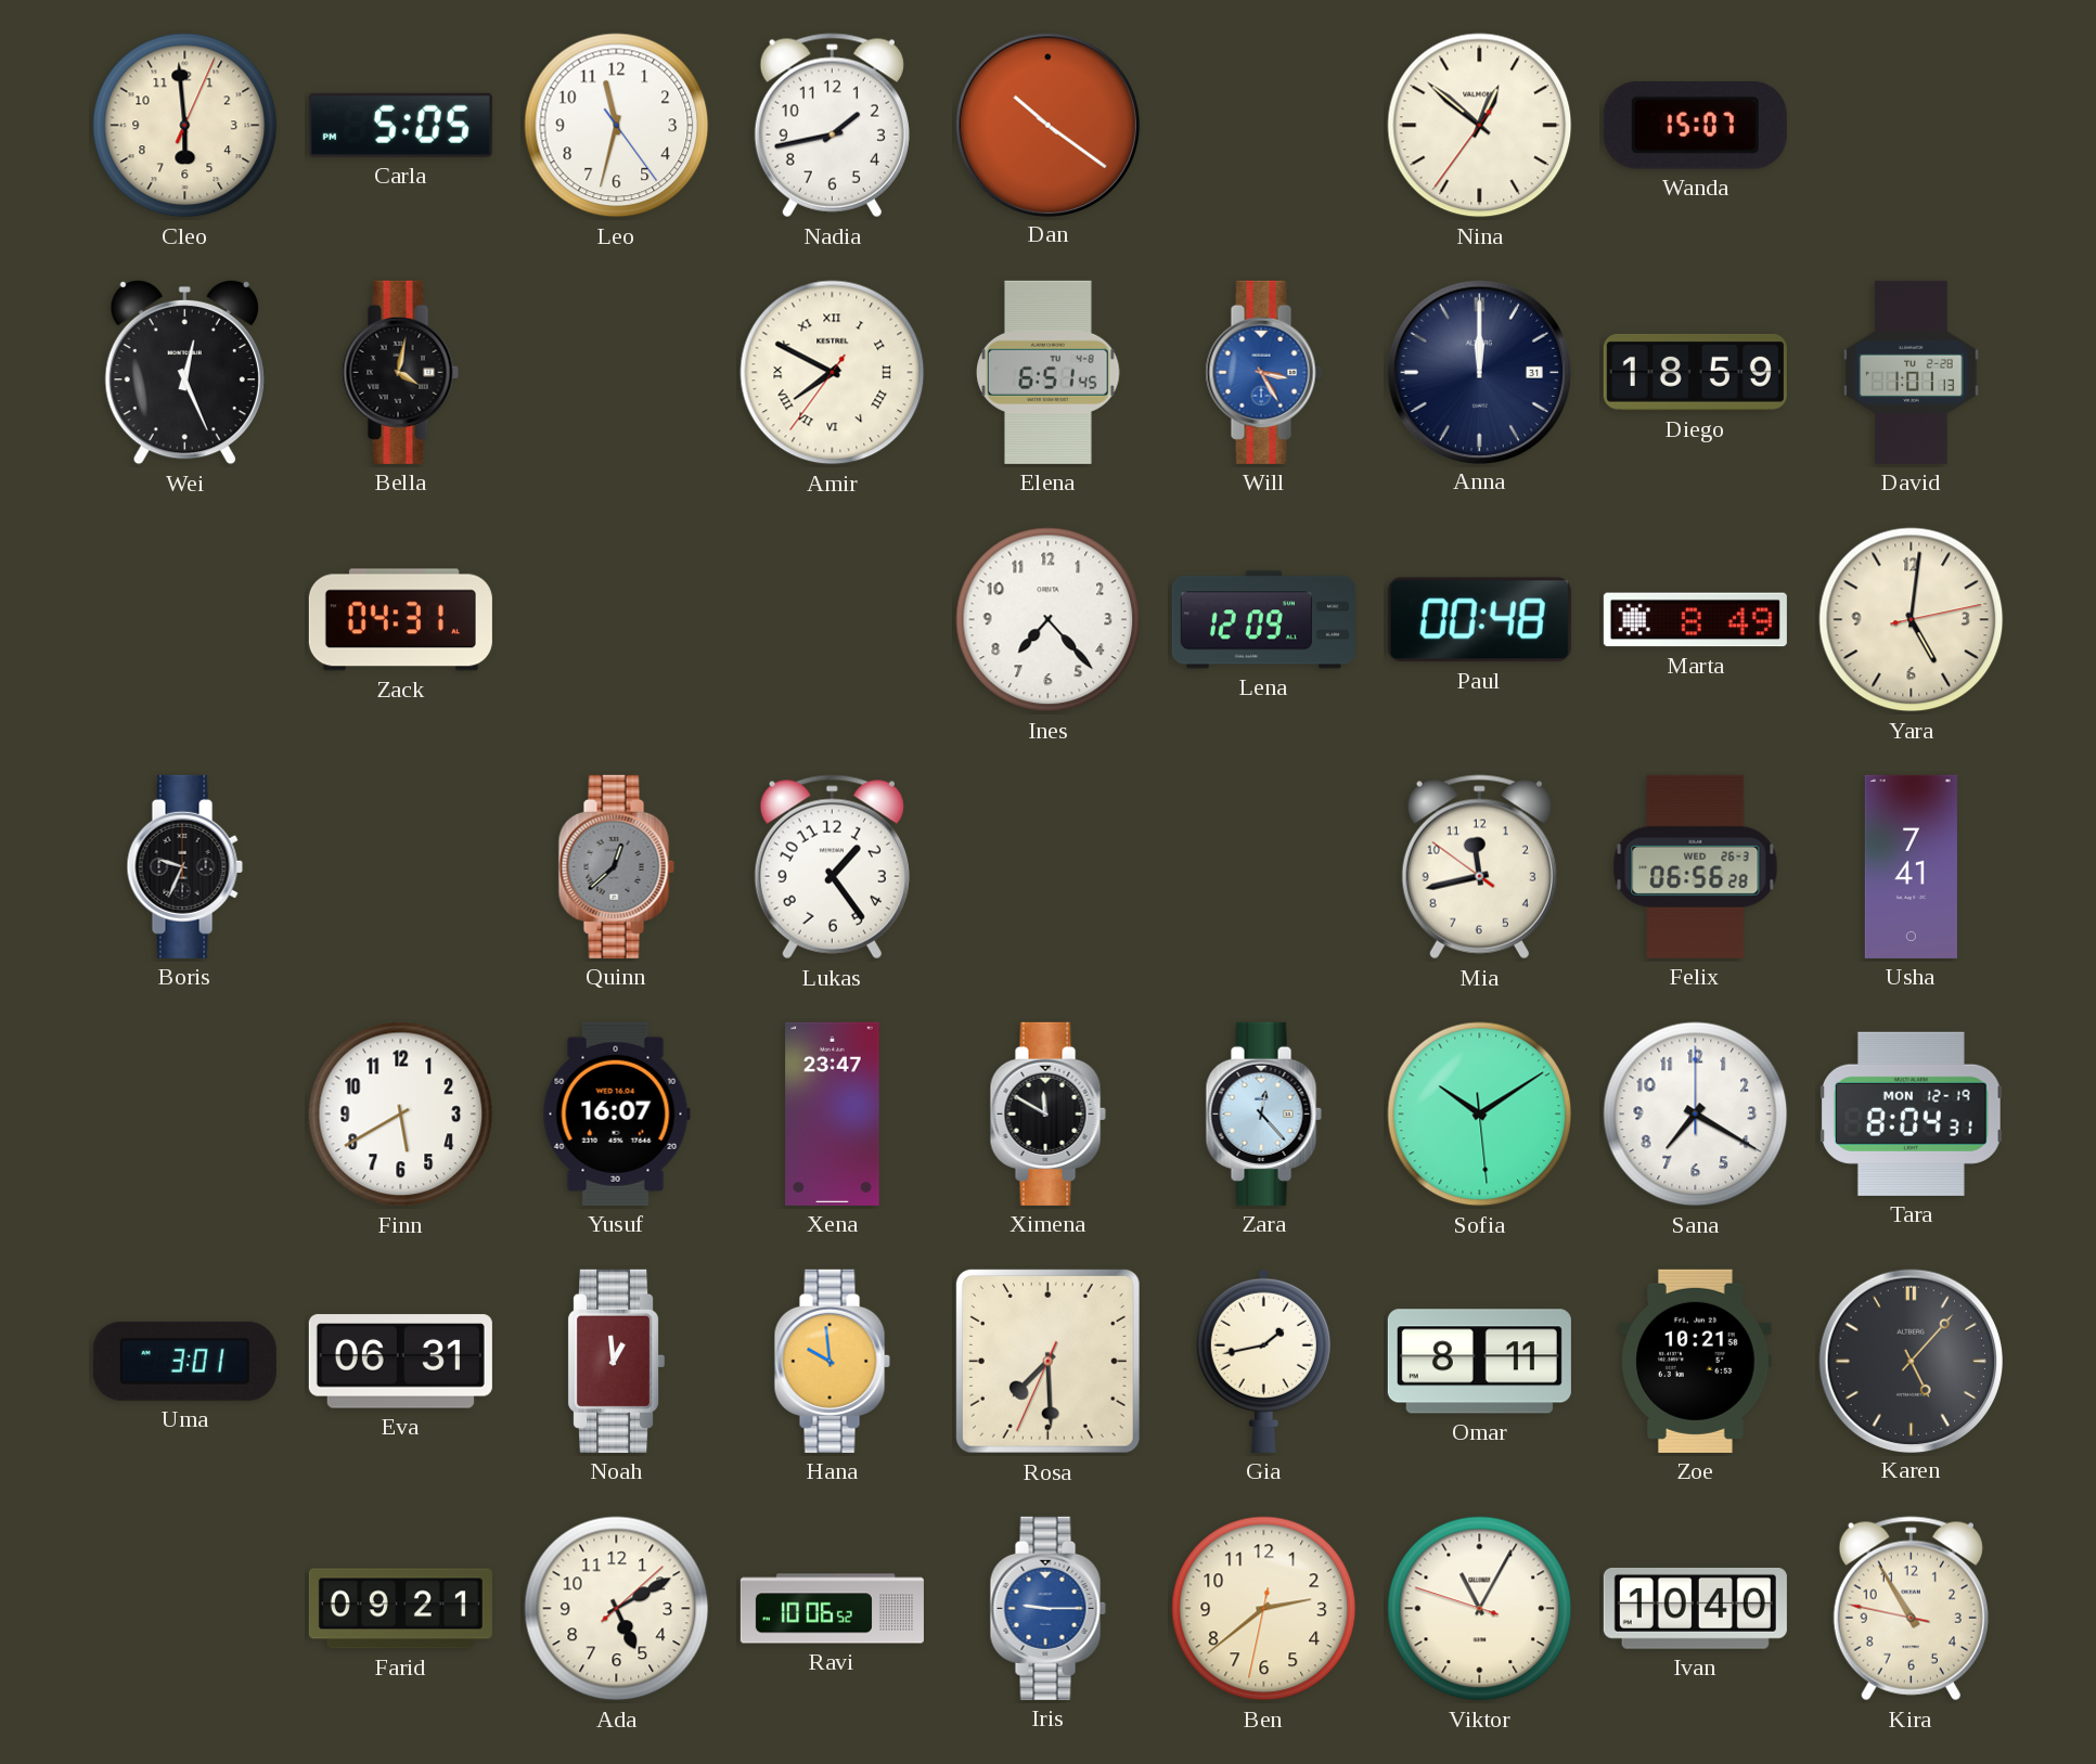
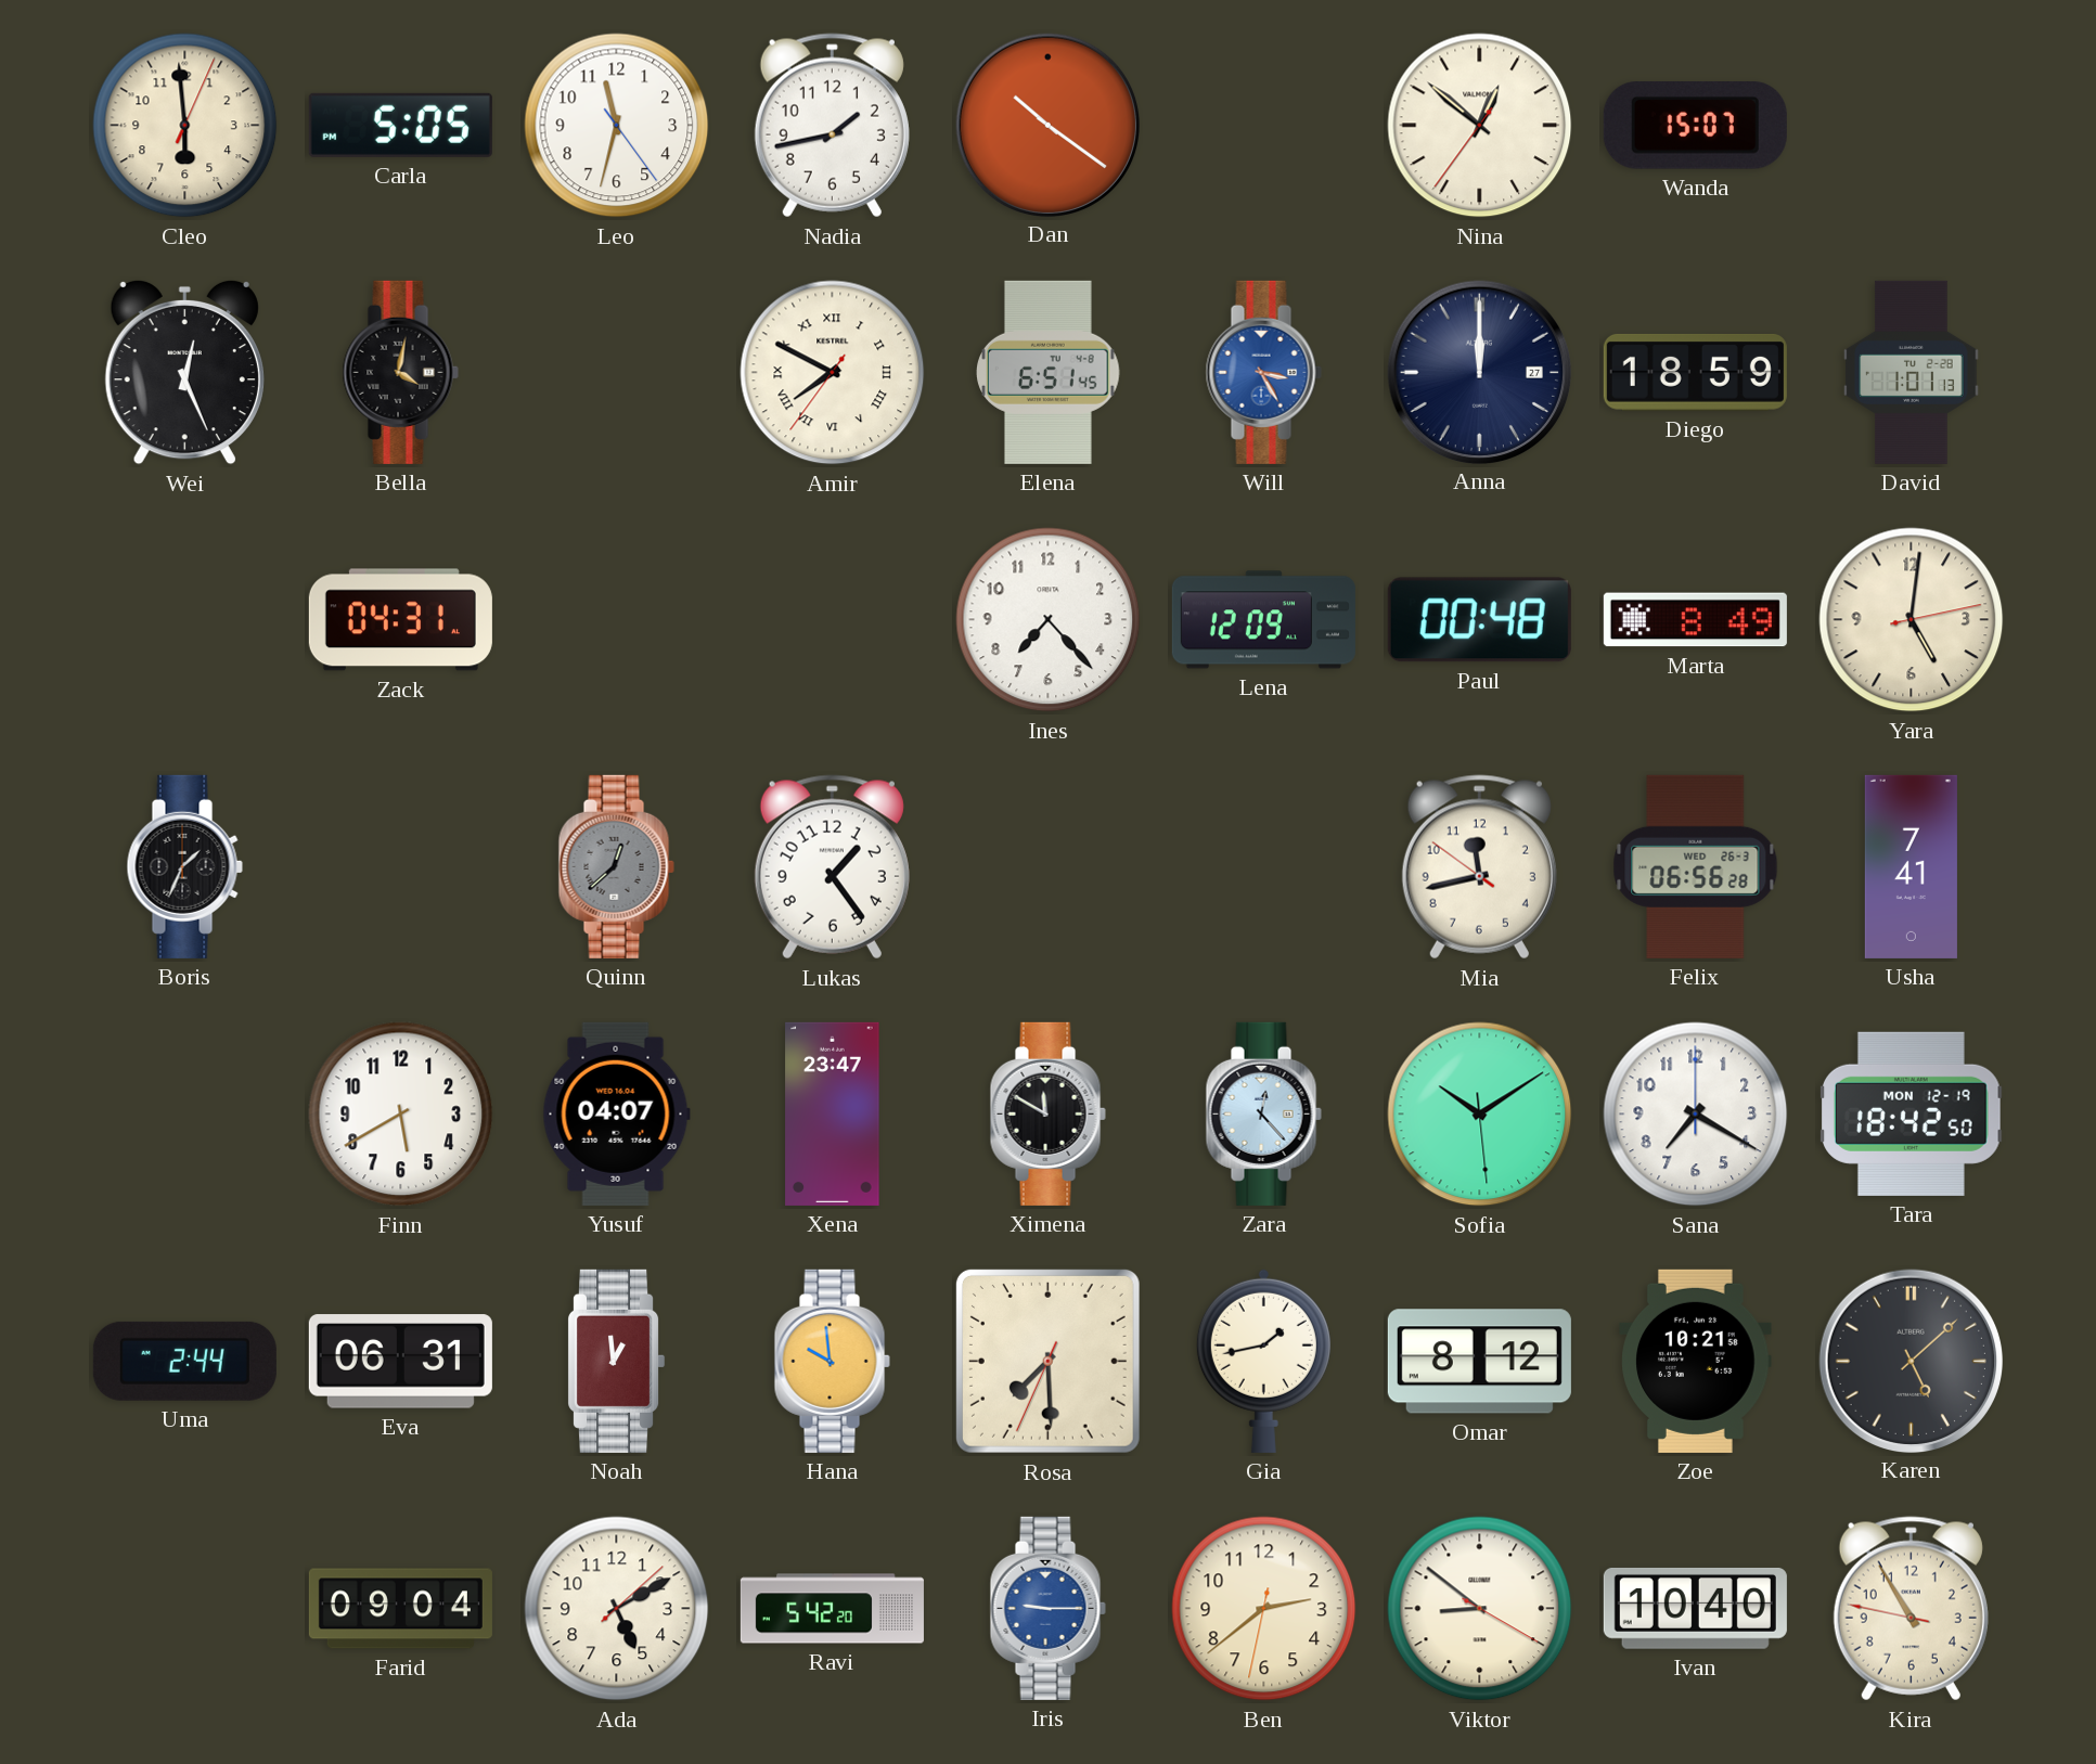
Anna date: 31 -> 27
Boris: 9:34 -> 1:34
Yusuf: 16:07 -> 04:07
Tara: 8:04 -> 18:42
Uma: 3:01 -> 2:44
Omar: 8:11 -> 8:12
Karen: 5:07 -> 5:08
Farid: 09:21 -> 09:04
Ravi: 10:06 -> 5:42
Viktor: 11:04 -> 8:51
